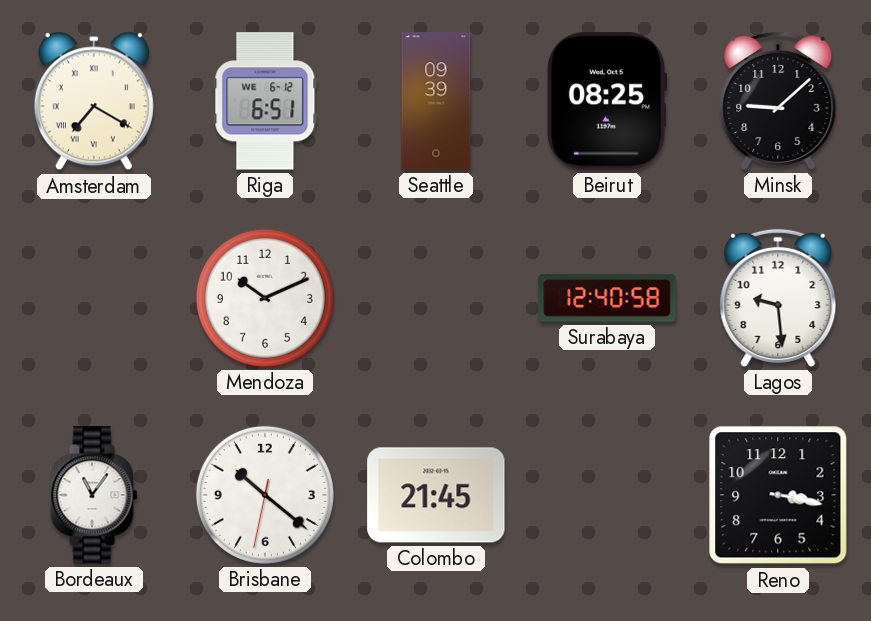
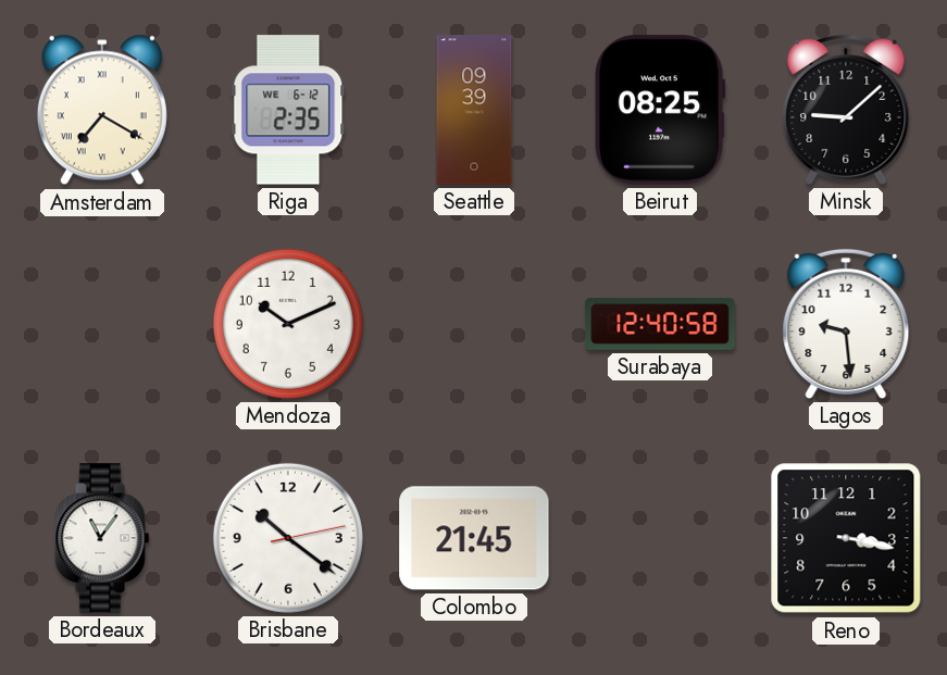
Riga: 6:51 -> 2:35
Brisbane: 10:21:32 -> 10:21:13
